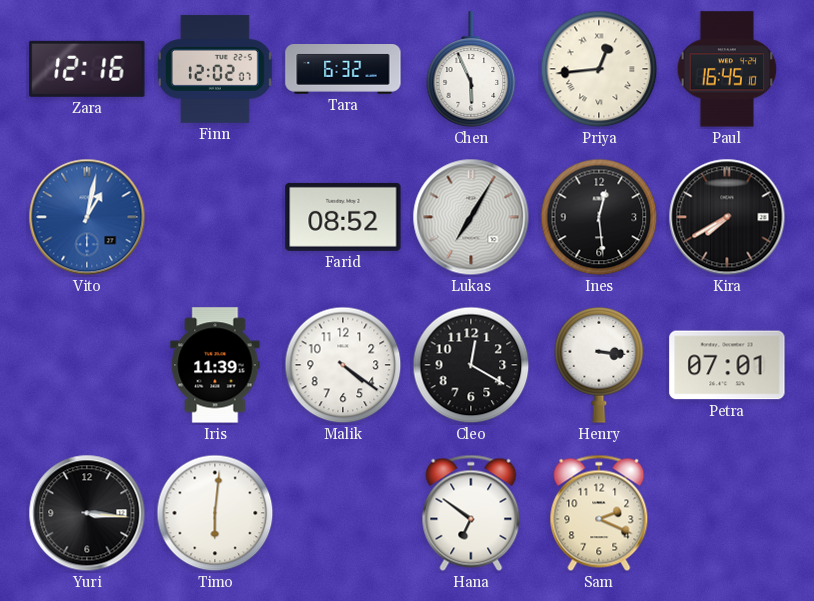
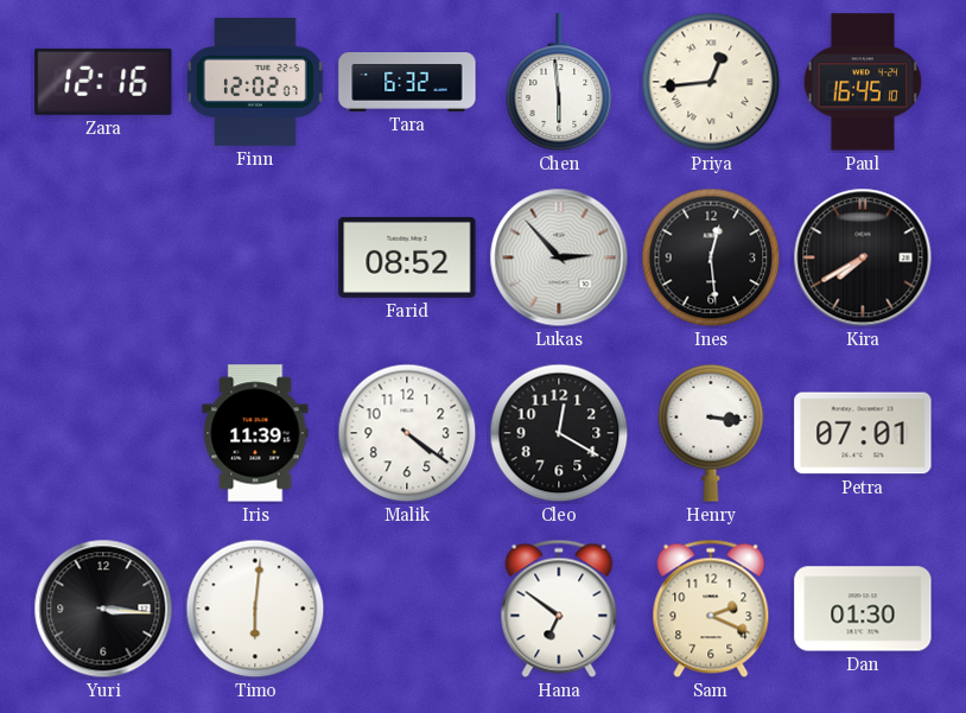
Chen: 5:56 -> 5:59
Vito: 1:02 -> none
Lukas: 7:05 -> 2:53
Dan: none -> 01:30
